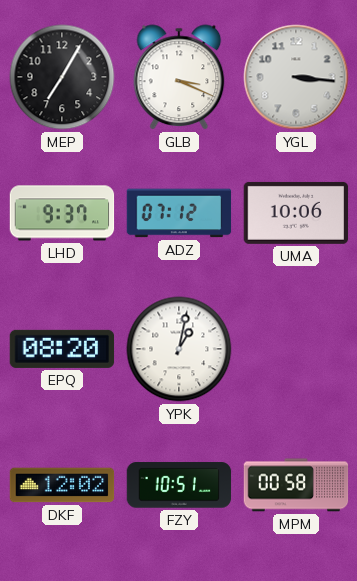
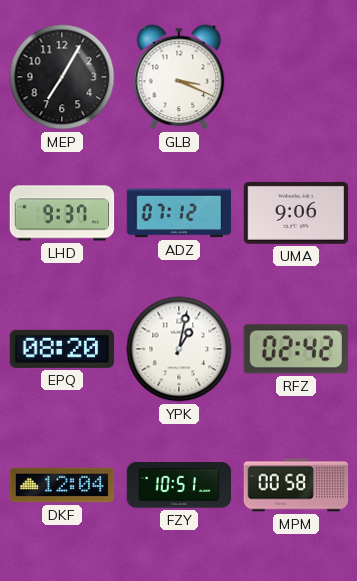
YGL: 3:16 -> none
UMA: 10:06 -> 9:06
RFZ: none -> 02:42
DKF: 12:02 -> 12:04
